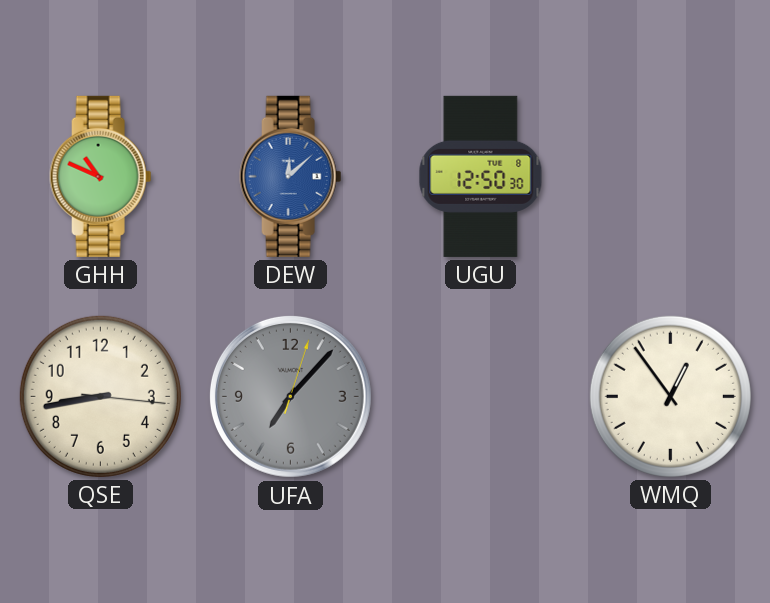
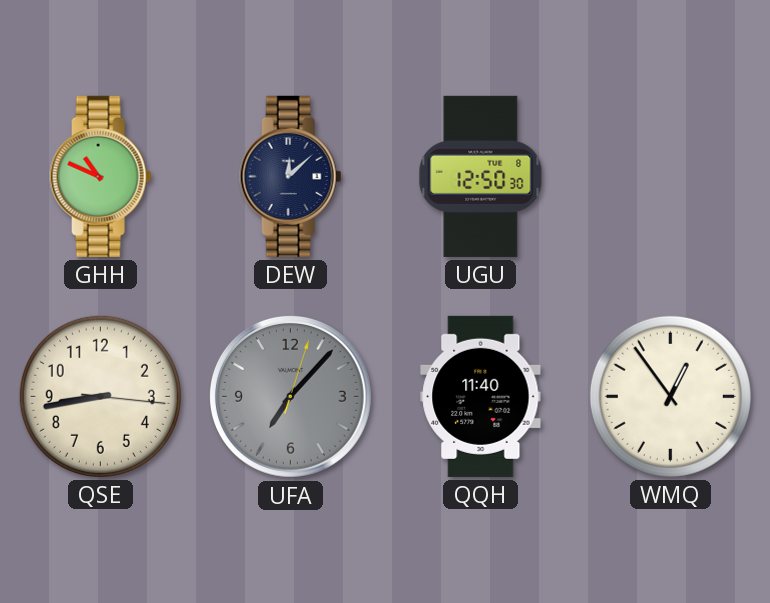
DEW dial: blue -> navy
QQH: none -> 11:40
